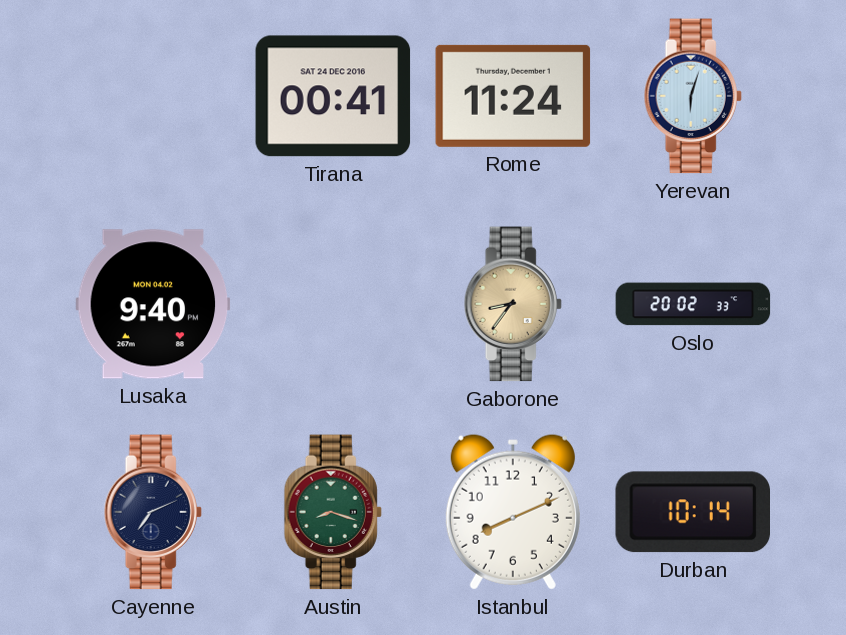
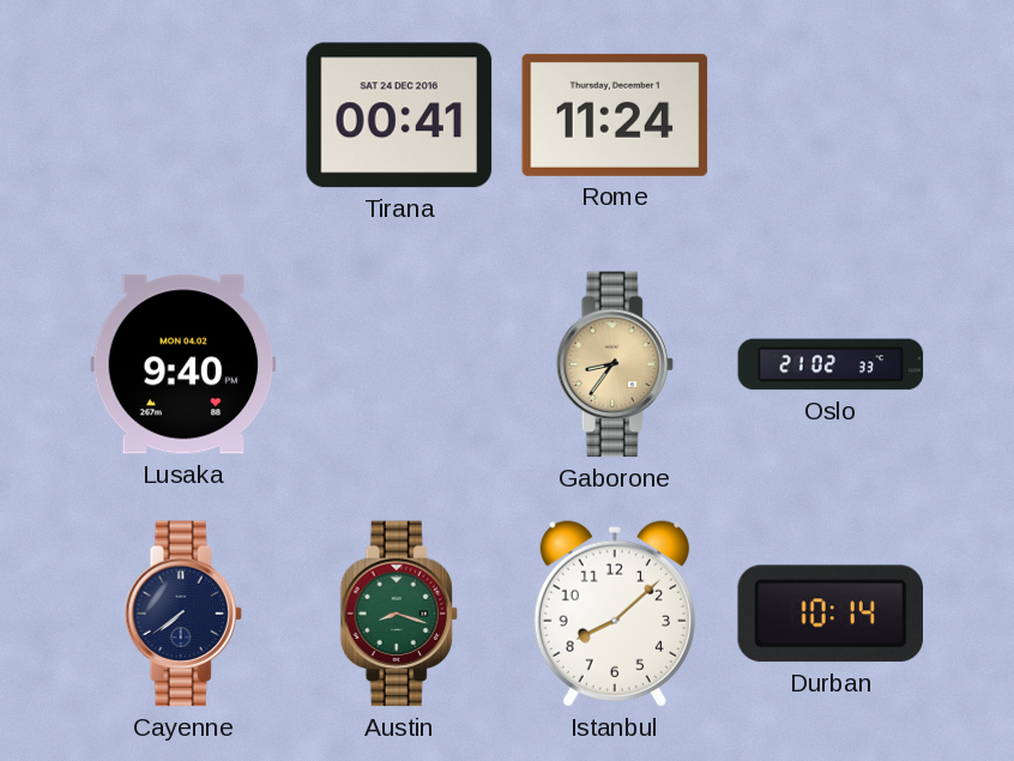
Yerevan: 6:03 -> none
Oslo: 20:02 -> 21:02
Cayenne: 7:11 -> 7:39
Istanbul: 8:11 -> 8:08
